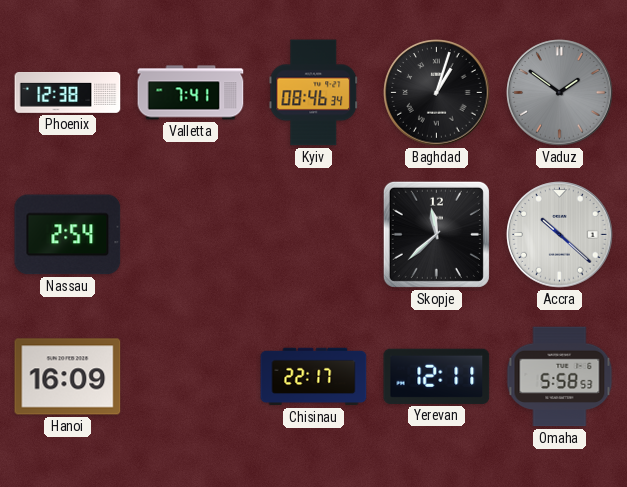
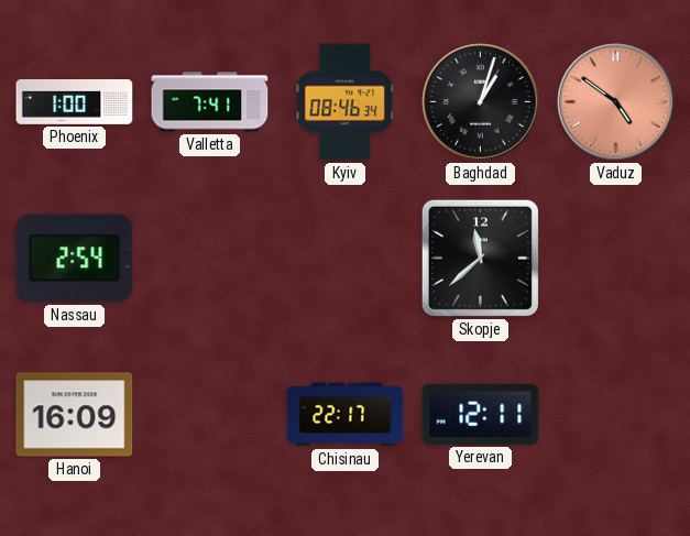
Phoenix: 12:38 -> 1:00
Vaduz: 1:51 -> 4:51
Vaduz dial: grey -> salmon
Accra: 10:22 -> none
Omaha: 5:58 -> none
